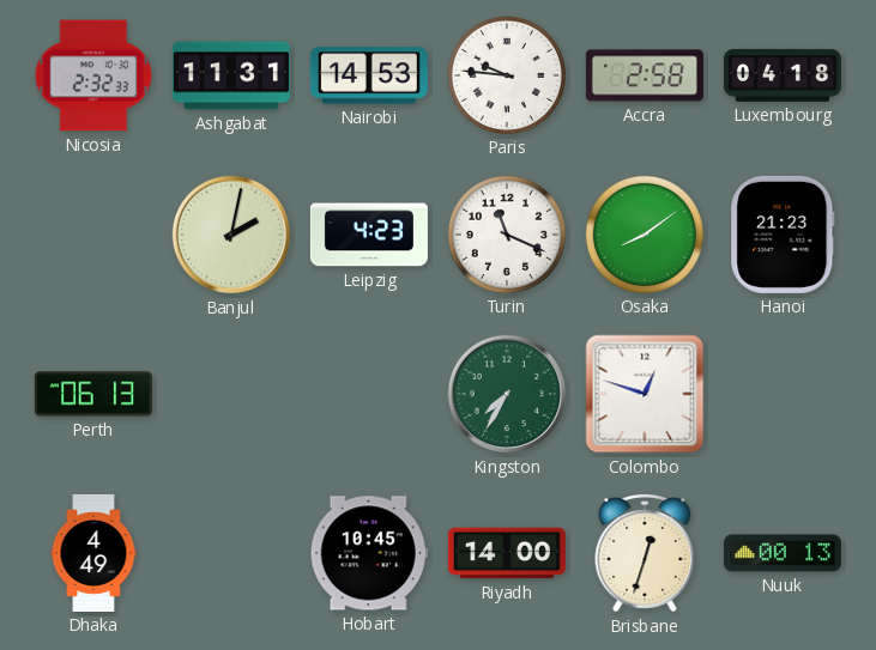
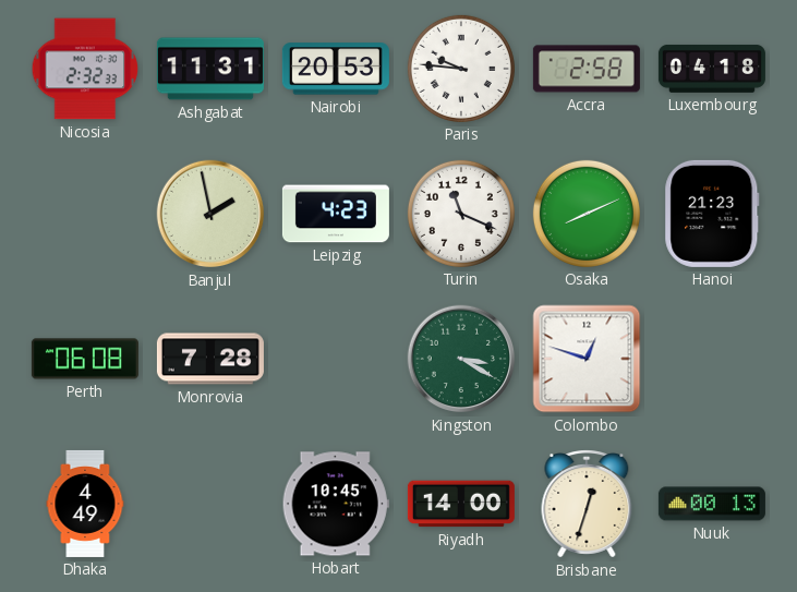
Nairobi: 14:53 -> 20:53
Banjul: 2:02 -> 1:58
Osaka: 8:09 -> 8:11
Perth: 06:13 -> 06:08
Monrovia: none -> 7:28
Kingston: 7:35 -> 3:20
